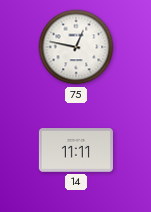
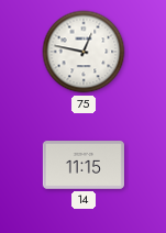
14: 11:11 -> 11:15
